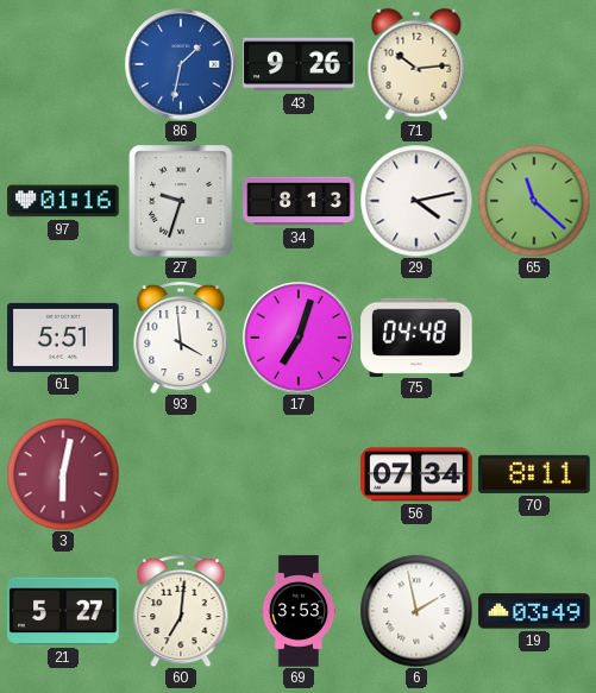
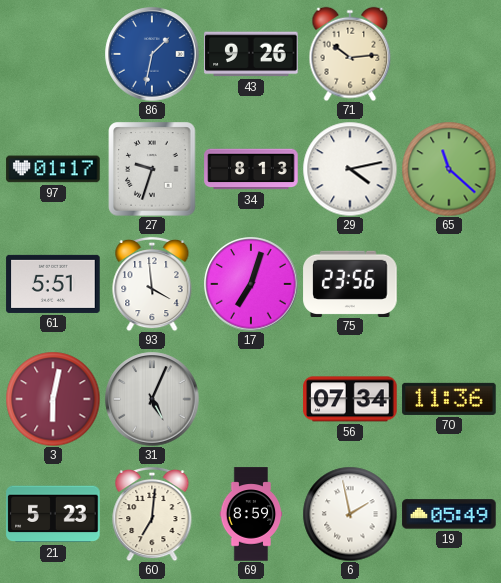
97: 01:16 -> 01:17
75: 04:48 -> 23:56
31: none -> 5:04
70: 8:11 -> 11:36
21: 5:27 -> 5:23
69: 3:53 -> 8:59
19: 03:49 -> 05:49
